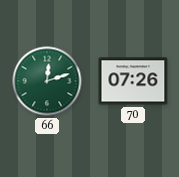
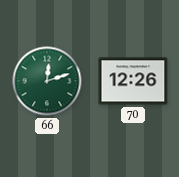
70: 07:26 -> 12:26
